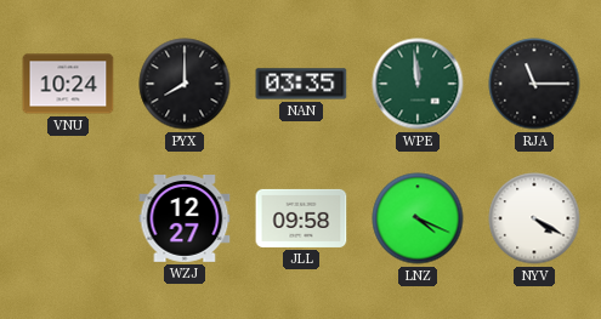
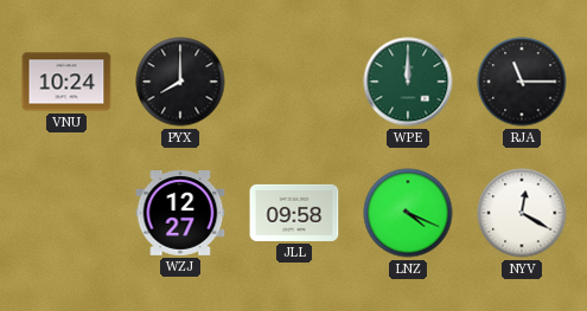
NAN: 03:35 -> none
WPE: 11:59 -> 12:00
NYV: 4:20 -> 12:20
